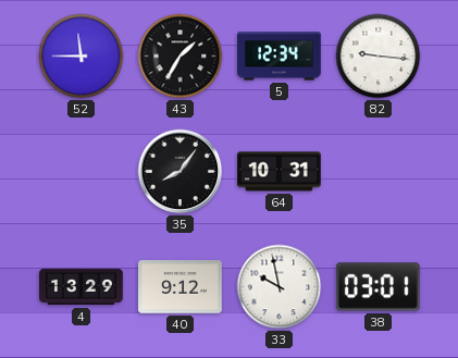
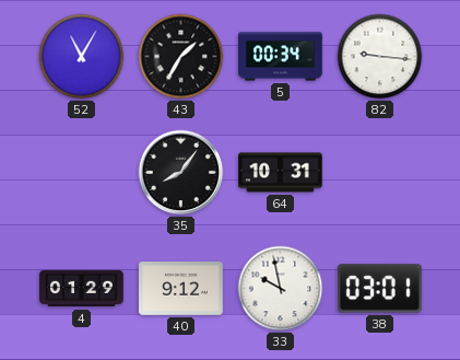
52: 11:45 -> 11:05
5: 12:34 -> 00:34
4: 13:29 -> 01:29
